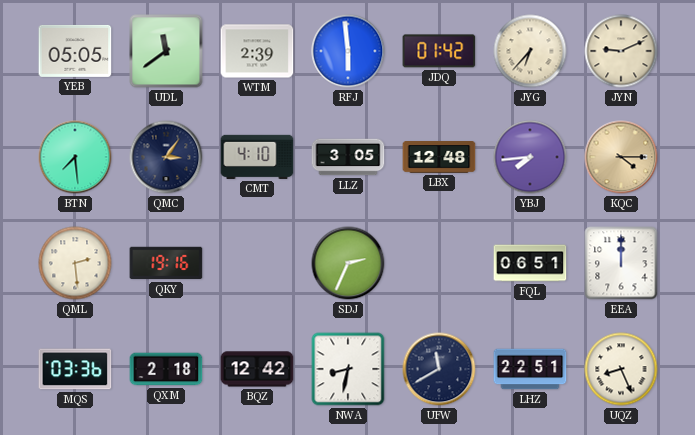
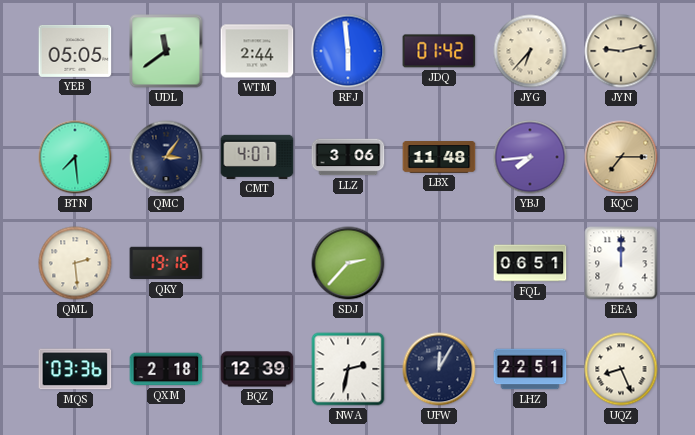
WTM: 2:39 -> 2:44
JYN: 9:11 -> 9:13
CMT: 4:10 -> 4:07
LLZ: 3:05 -> 3:06
LBX: 12:48 -> 11:48
KQC: 4:15 -> 7:15
SDJ: 2:34 -> 2:37
BQZ: 12:42 -> 12:39
NWA: 8:32 -> 2:32
UFW: 11:40 -> 12:05
